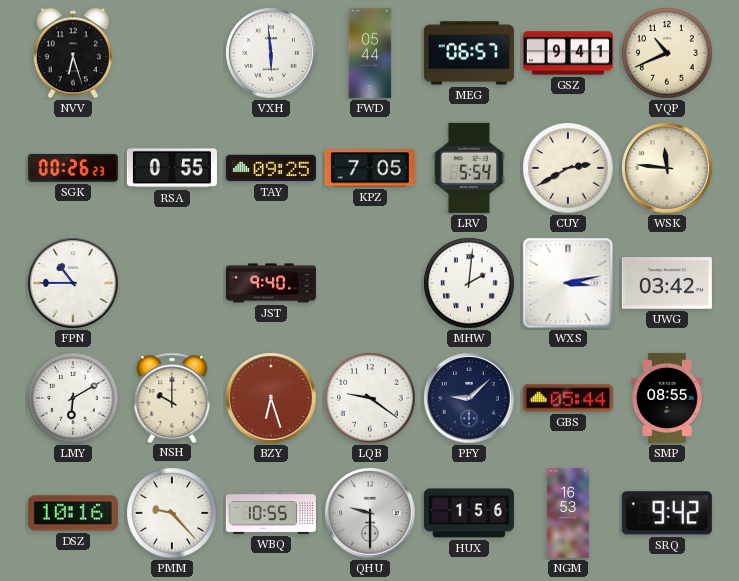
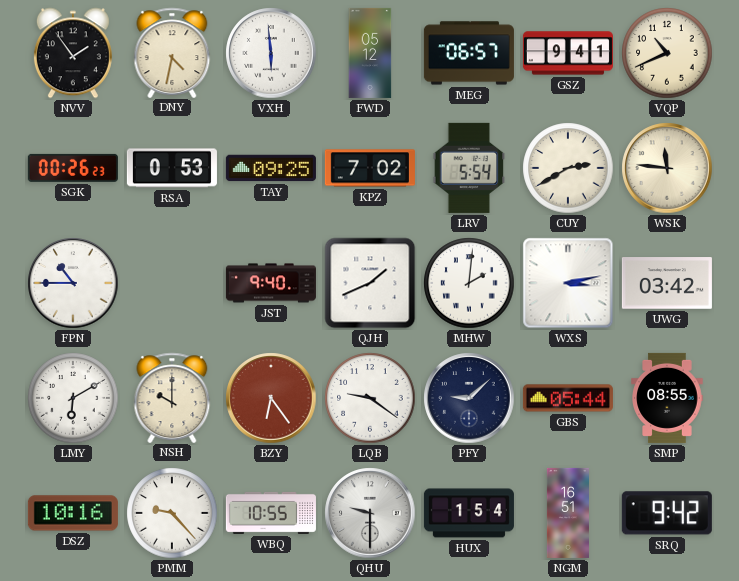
NVV: 6:27 -> 1:54
DNY: none -> 4:32
FWD: 05:44 -> 05:12
RSA: 0:55 -> 0:53
KPZ: 7:05 -> 7:02
QJH: none -> 1:41
BZY: 6:27 -> 6:24
HUX: 1:56 -> 1:54
NGM: 16:53 -> 16:51
